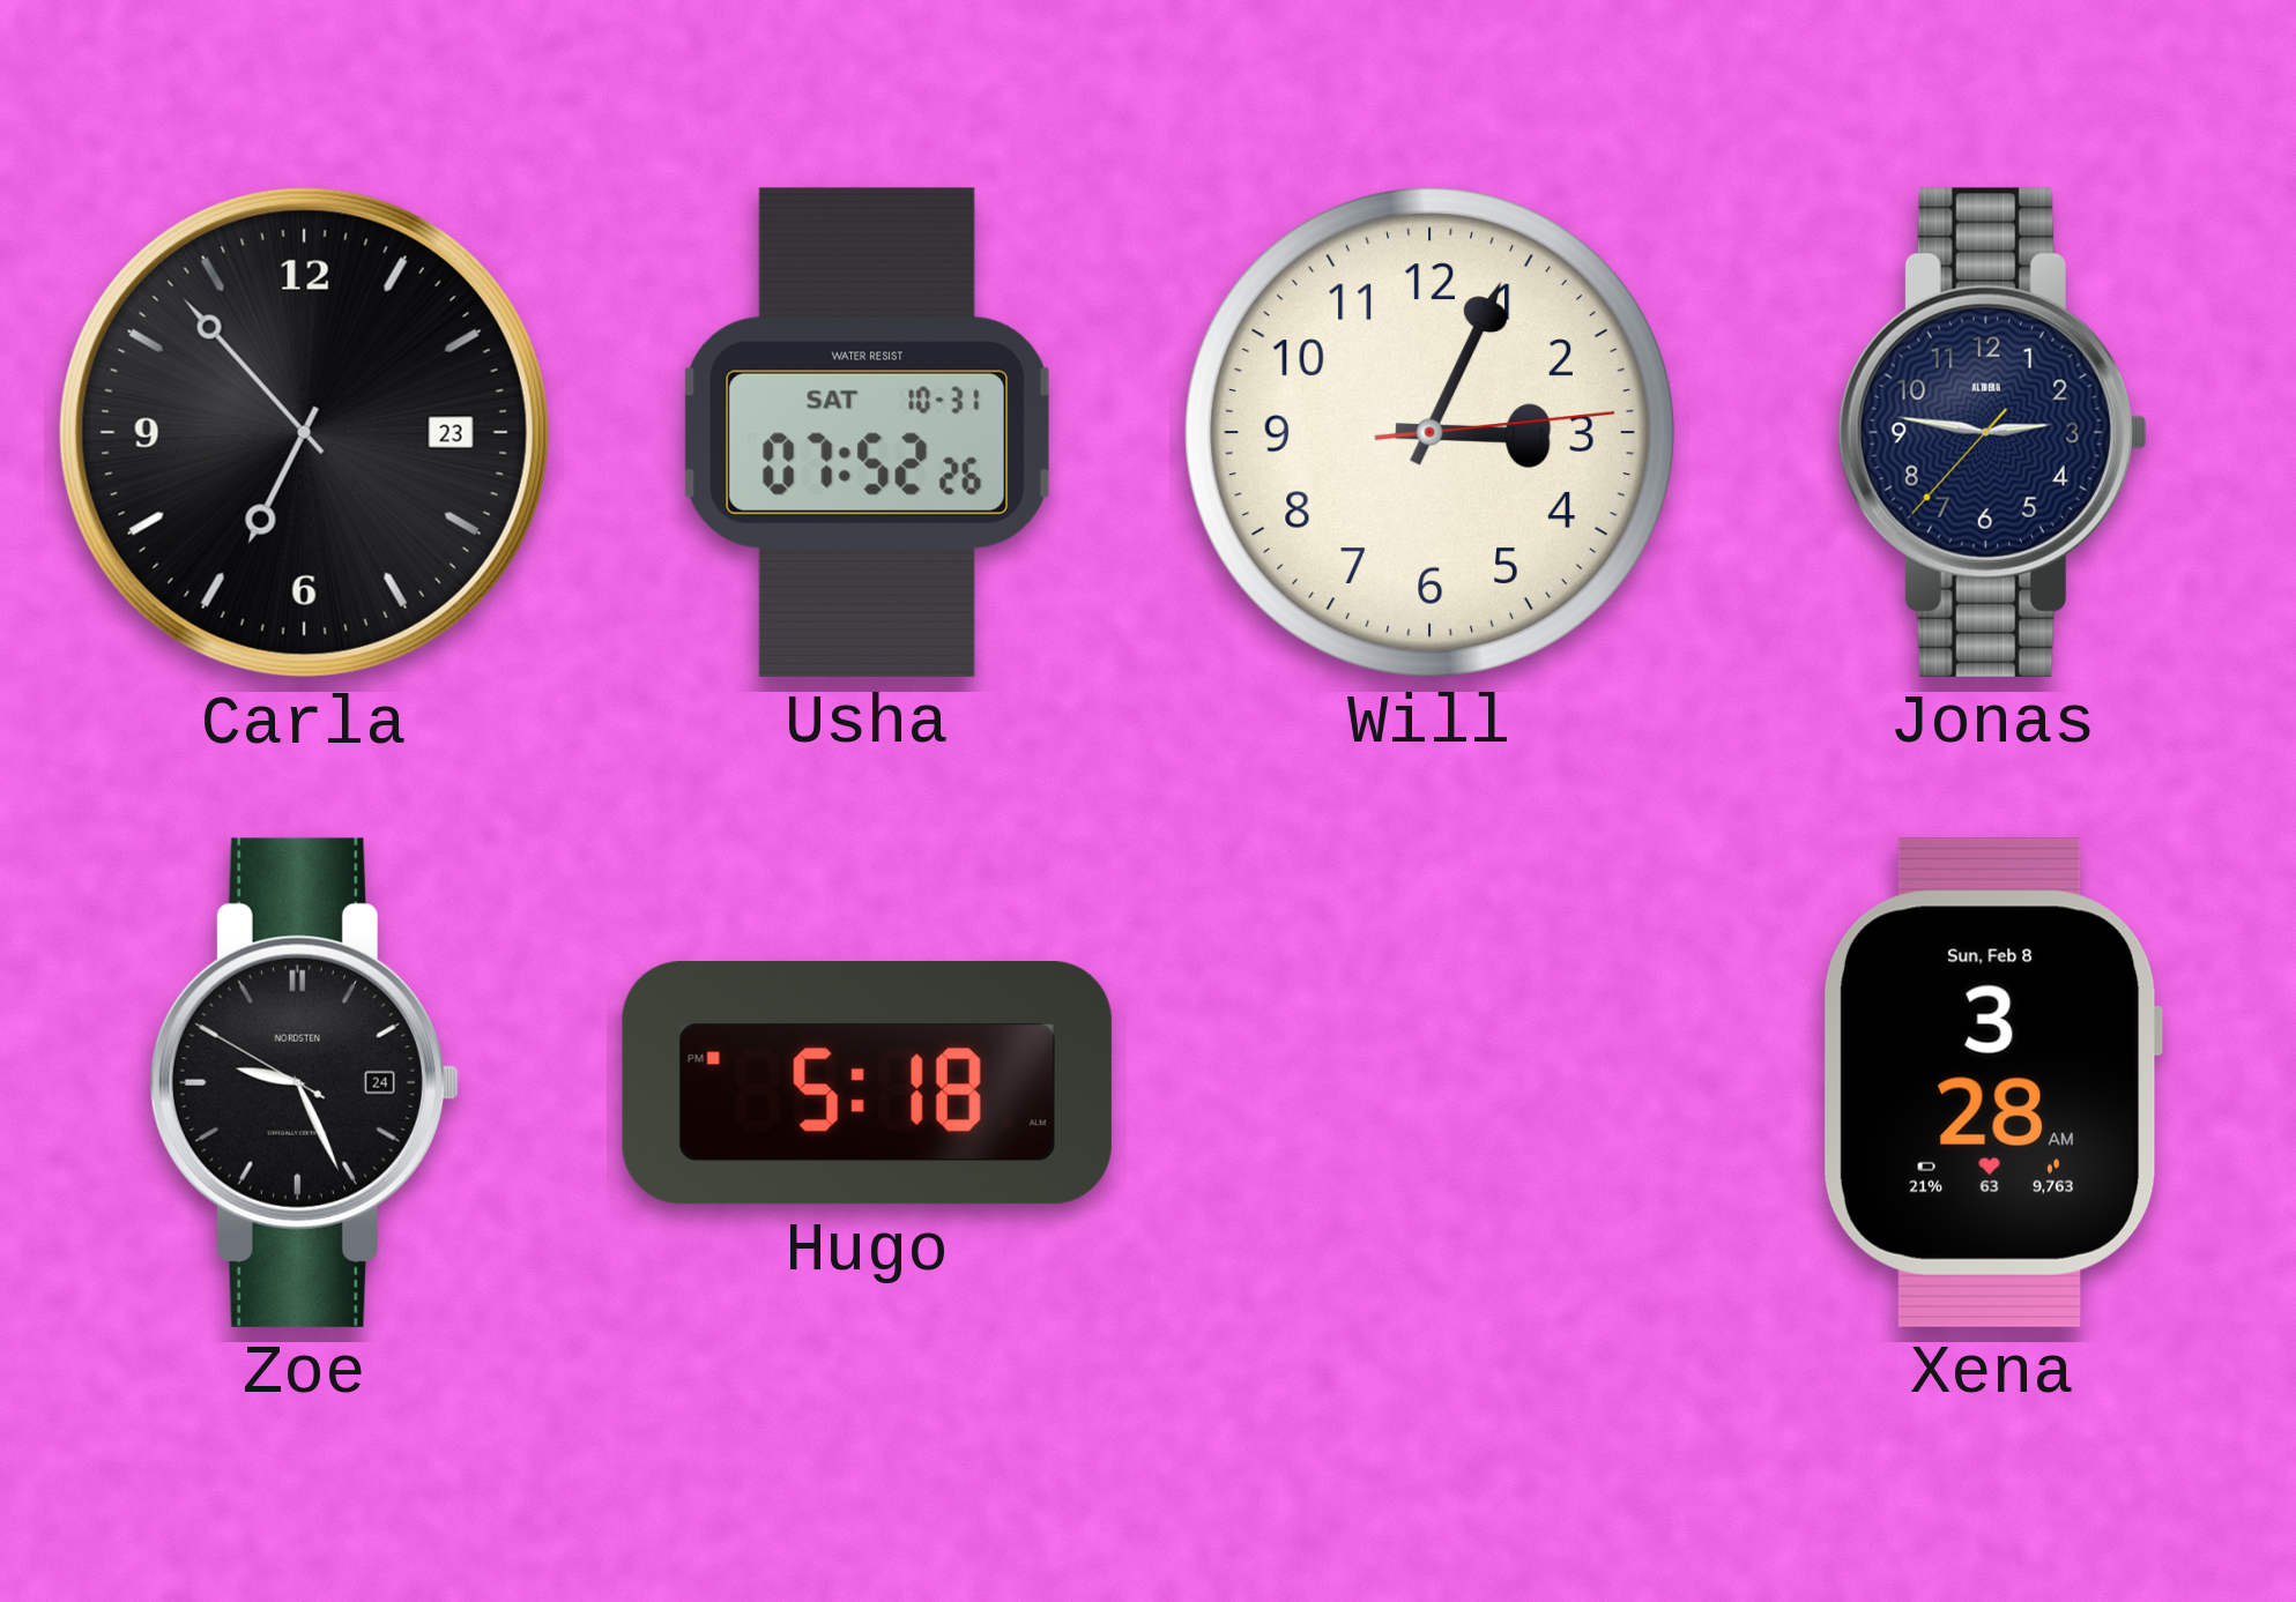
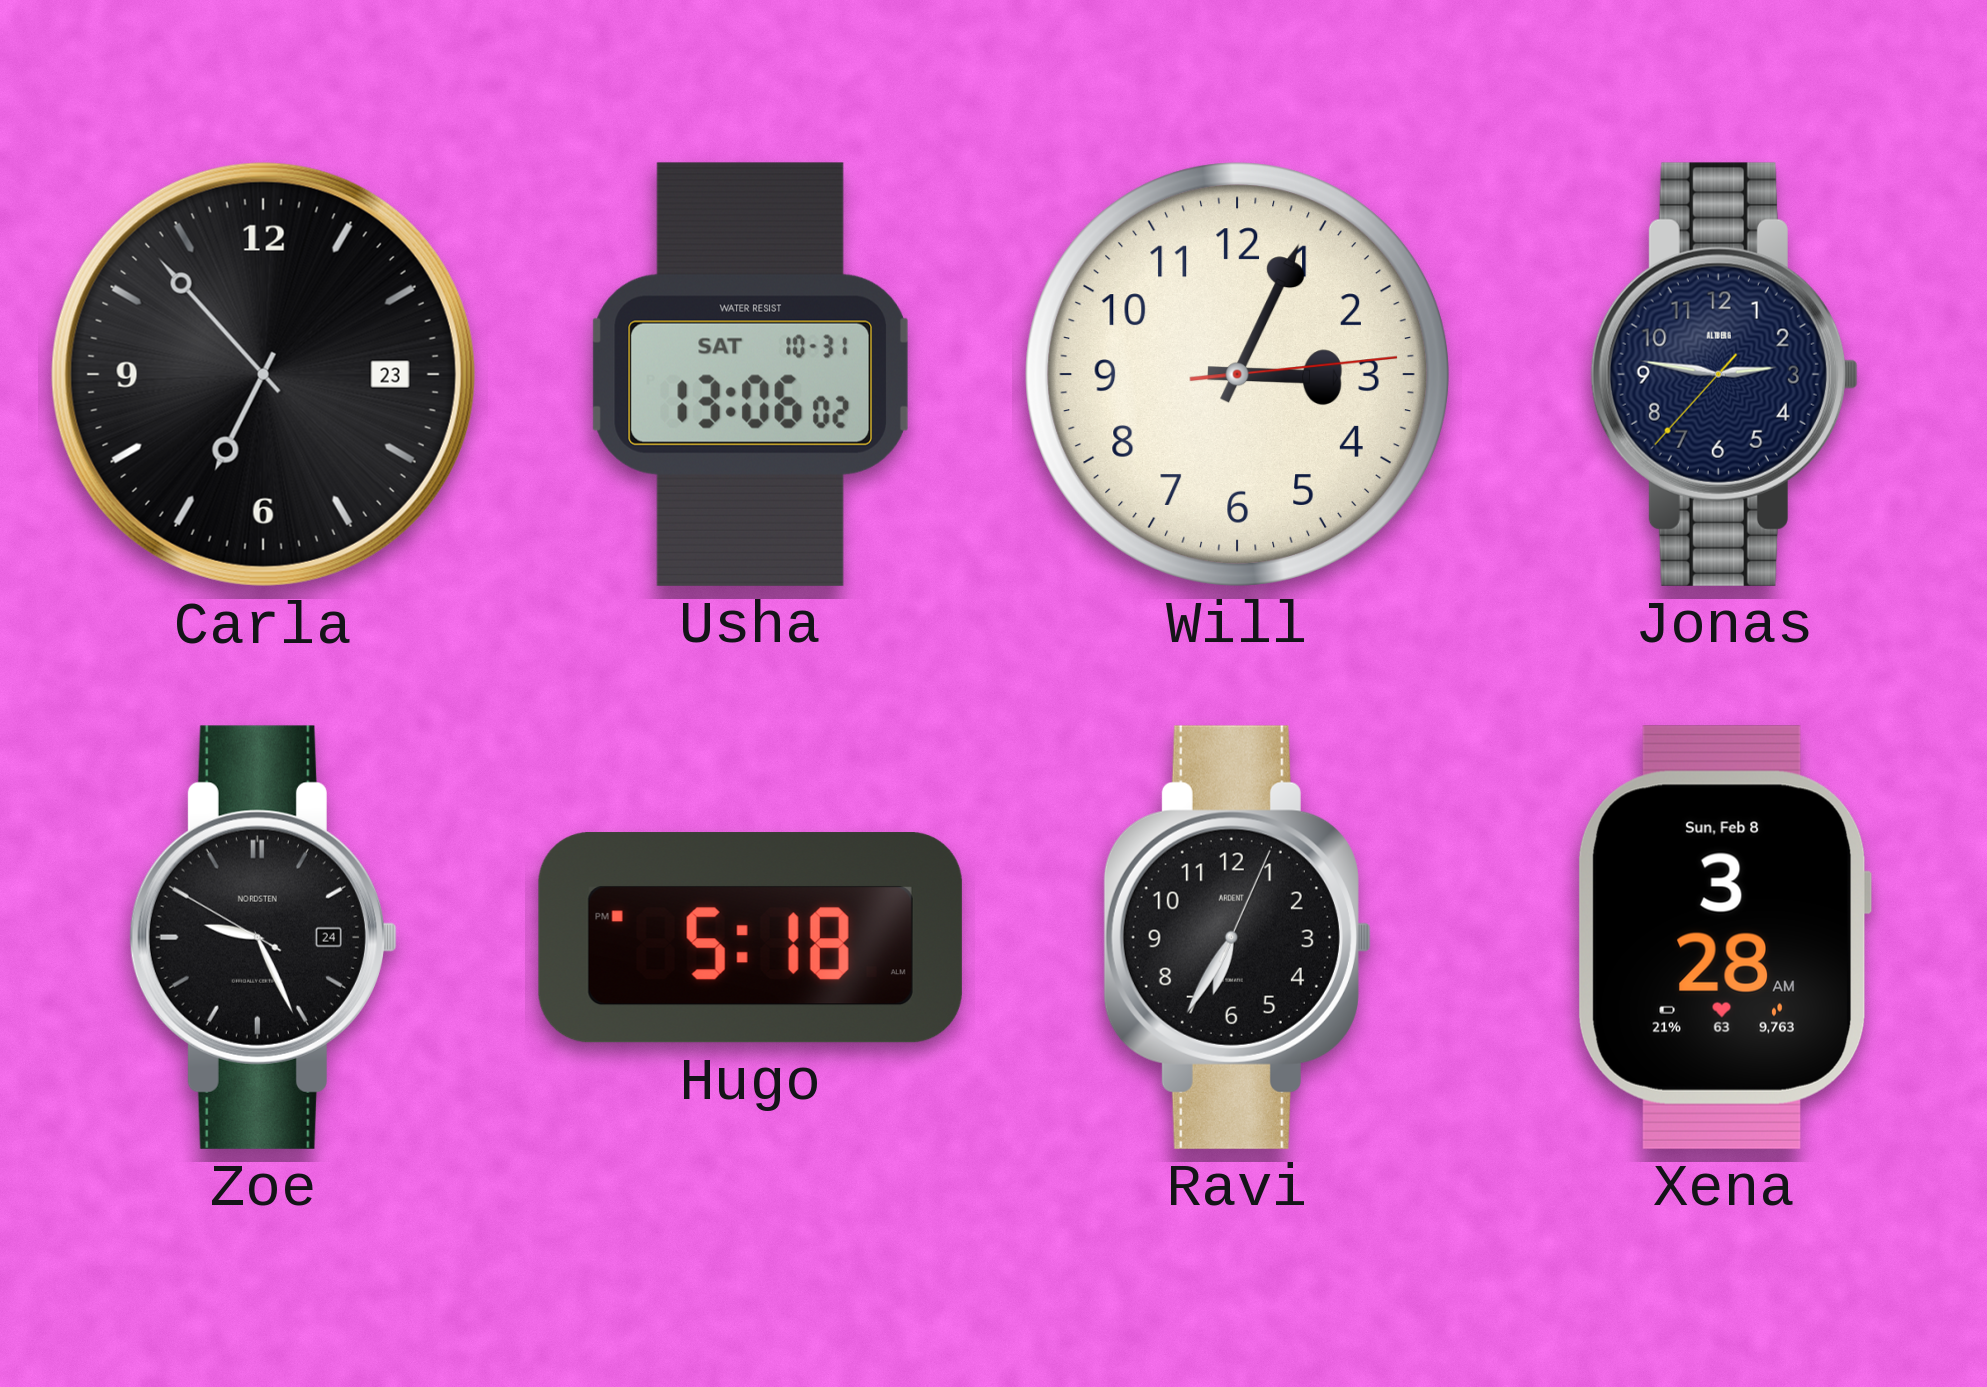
Usha: 07:52 -> 13:06
Ravi: none -> 6:35
